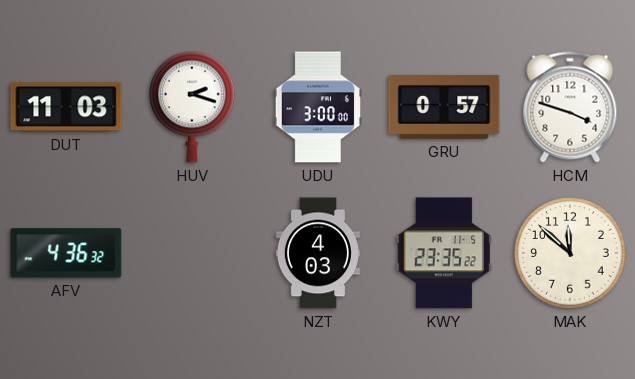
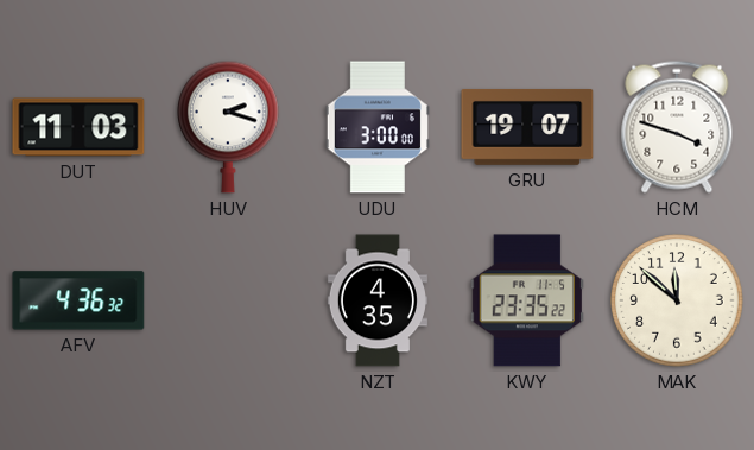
GRU: 0:57 -> 19:07
NZT: 4:03 -> 4:35
